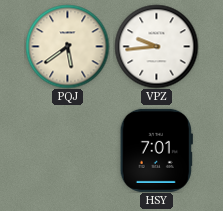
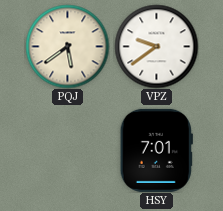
VPZ: 9:44 -> 9:39
